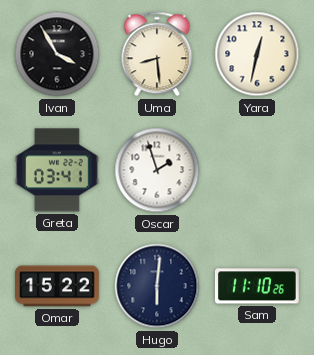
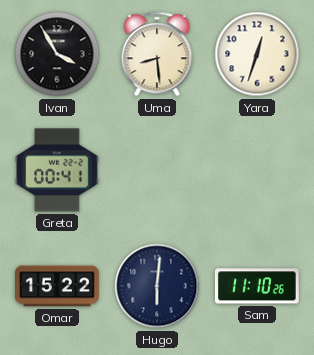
Yara: 12:32 -> 12:33
Greta: 03:41 -> 00:41
Oscar: 1:57 -> none
